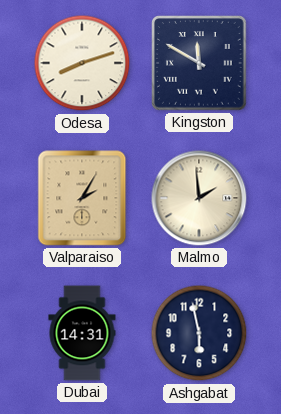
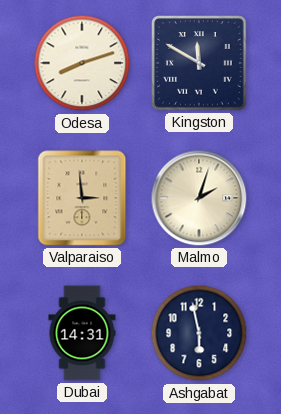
Valparaiso: 2:05 -> 2:59
Malmo: 1:59 -> 2:03
